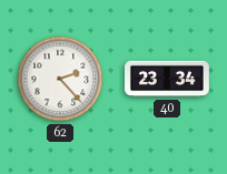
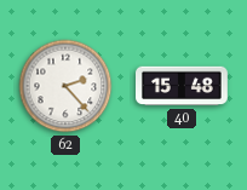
40: 23:34 -> 15:48
